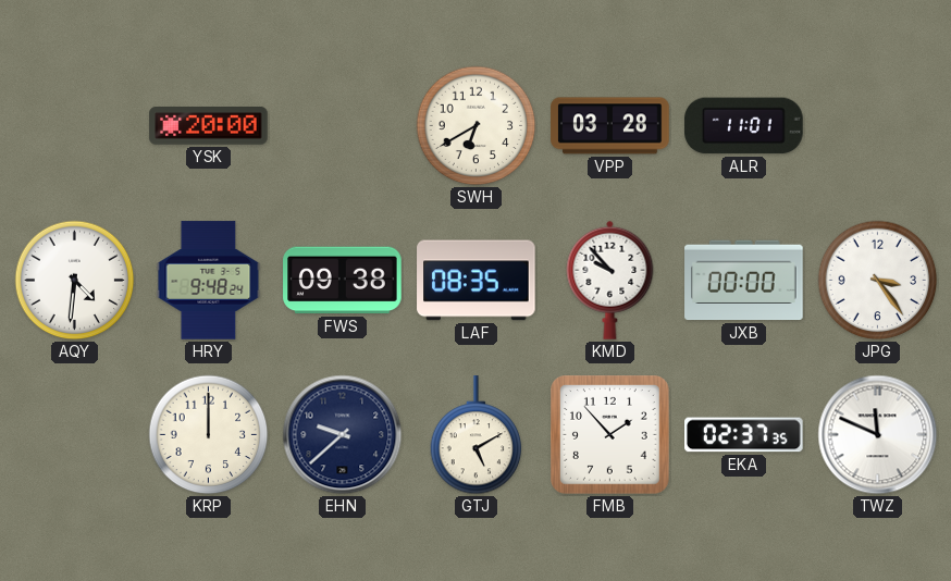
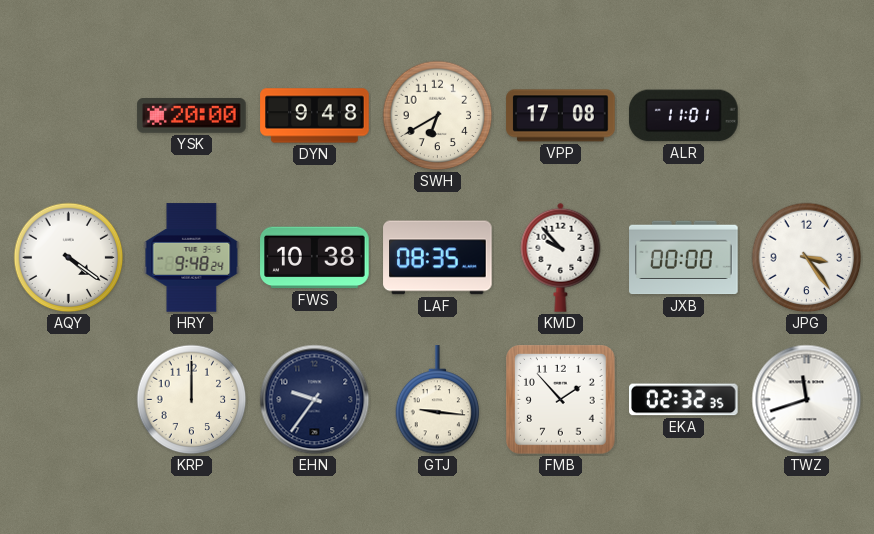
DYN: none -> 9:48
VPP: 03:28 -> 17:08
AQY: 4:31 -> 4:21
FWS: 09:38 -> 10:38
EHN: 9:38 -> 9:36
GTJ: 5:10 -> 9:16
EKA: 02:37 -> 02:32
TWZ: 11:49 -> 11:42
